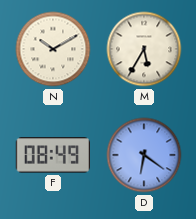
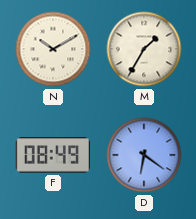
M: 5:35 -> 1:35
